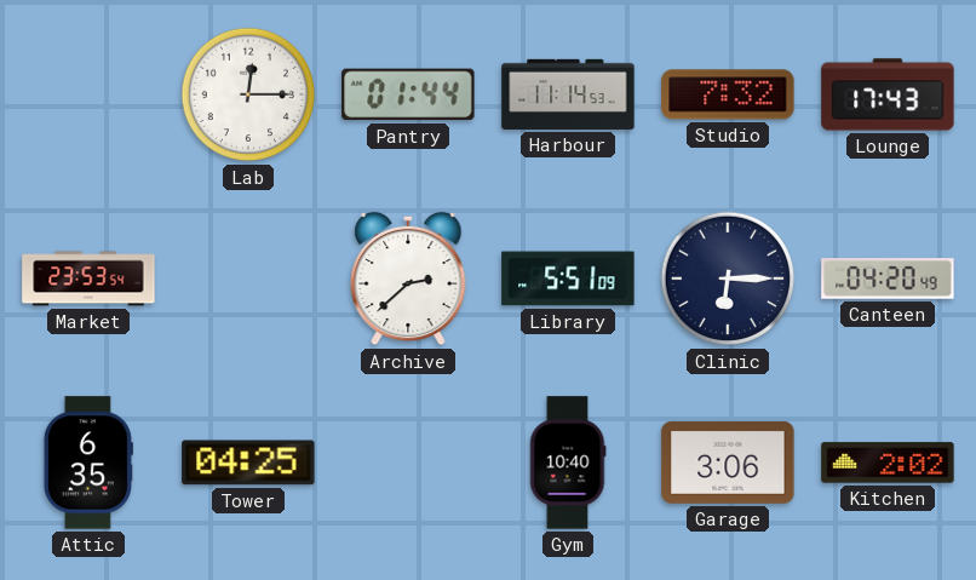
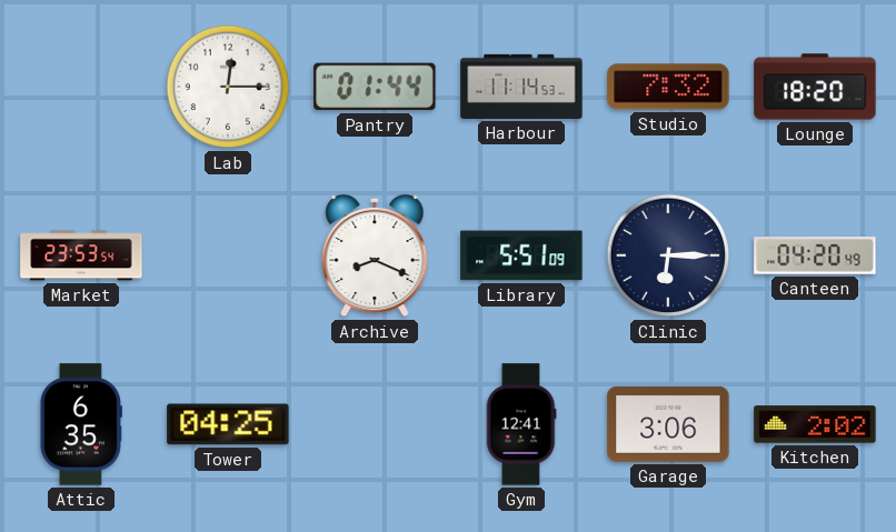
Lounge: 17:43 -> 18:20
Archive: 2:38 -> 8:19
Gym: 10:40 -> 12:41
